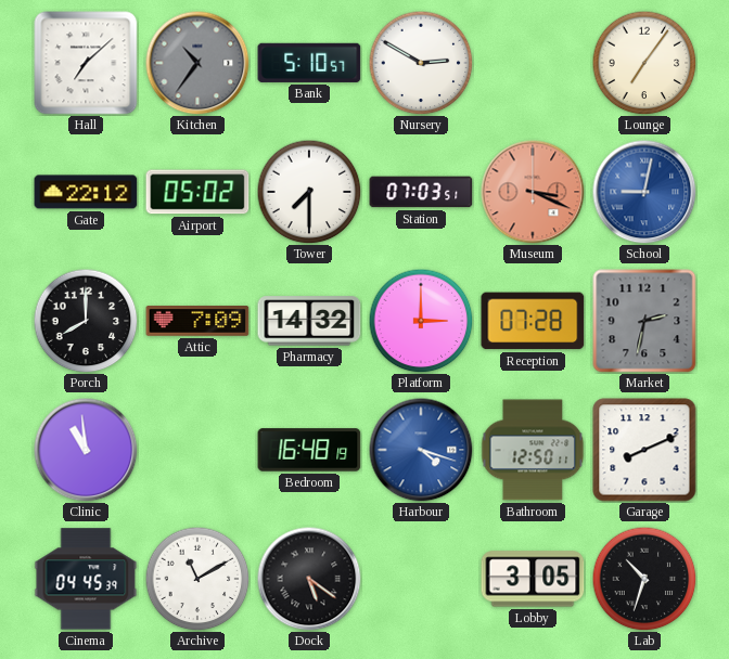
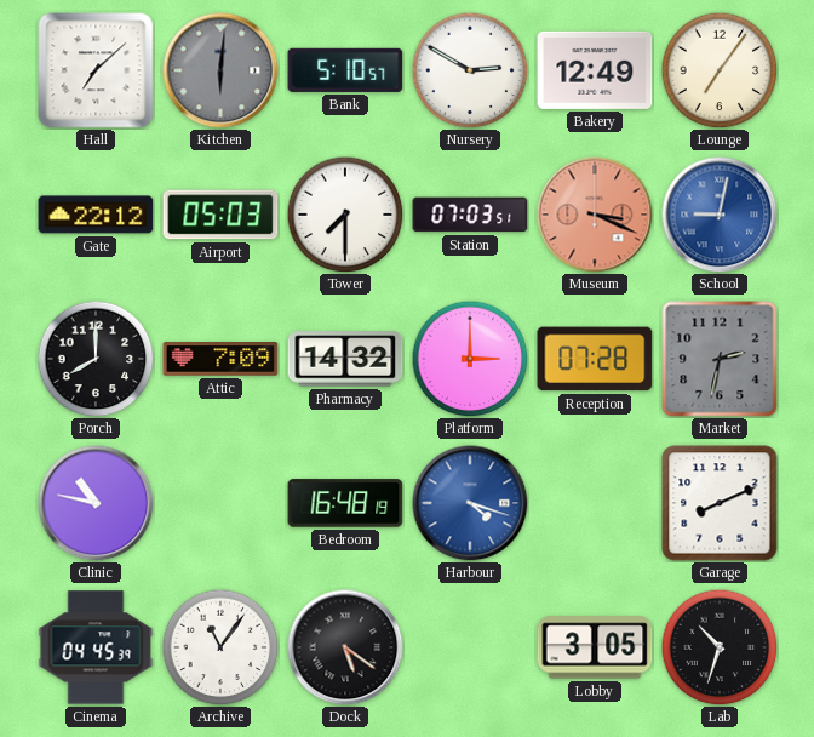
Kitchen: 10:36 -> 6:01
Bakery: none -> 12:49
Airport: 05:02 -> 05:03
Clinic: 10:59 -> 10:47
Bathroom: 12:50 -> none
Archive: 11:10 -> 11:06
